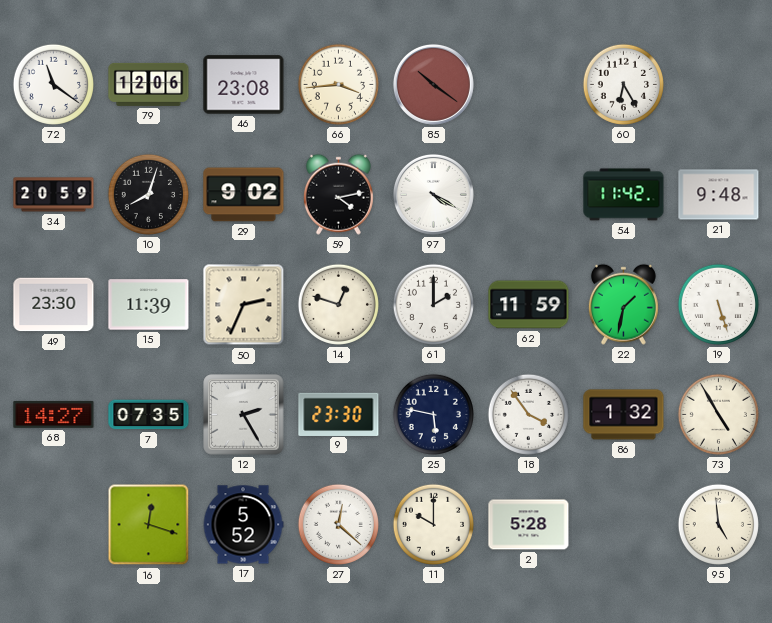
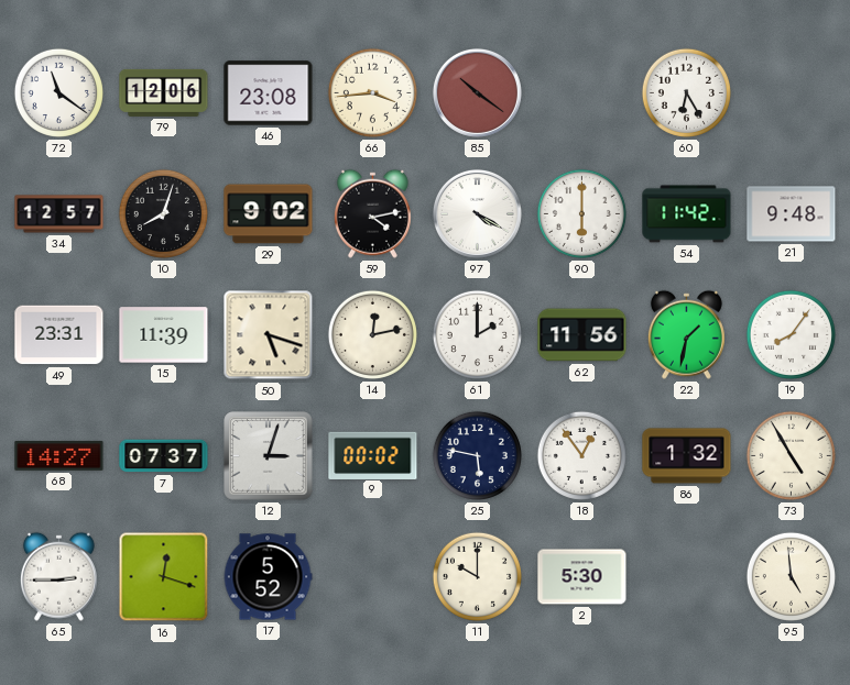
34: 20:59 -> 12:57
90: none -> 6:00
49: 23:30 -> 23:31
50: 2:34 -> 5:18
14: 12:48 -> 12:13
62: 11:59 -> 11:56
19: 5:27 -> 8:06
7: 07:35 -> 07:37
12: 2:25 -> 3:03
9: 23:30 -> 00:02
18: 3:54 -> 12:54
65: none -> 2:45
27: 12:22 -> none
2: 5:28 -> 5:30
